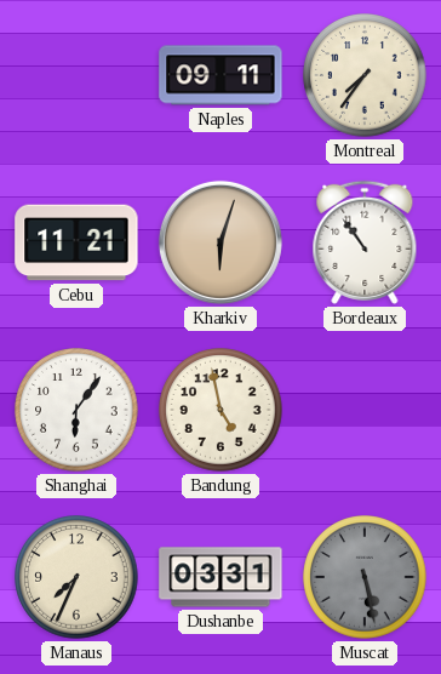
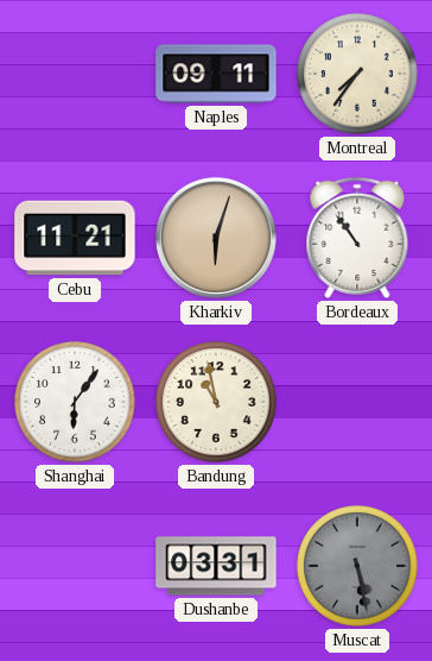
Bandung: 4:58 -> 10:58
Manaus: 7:34 -> none
